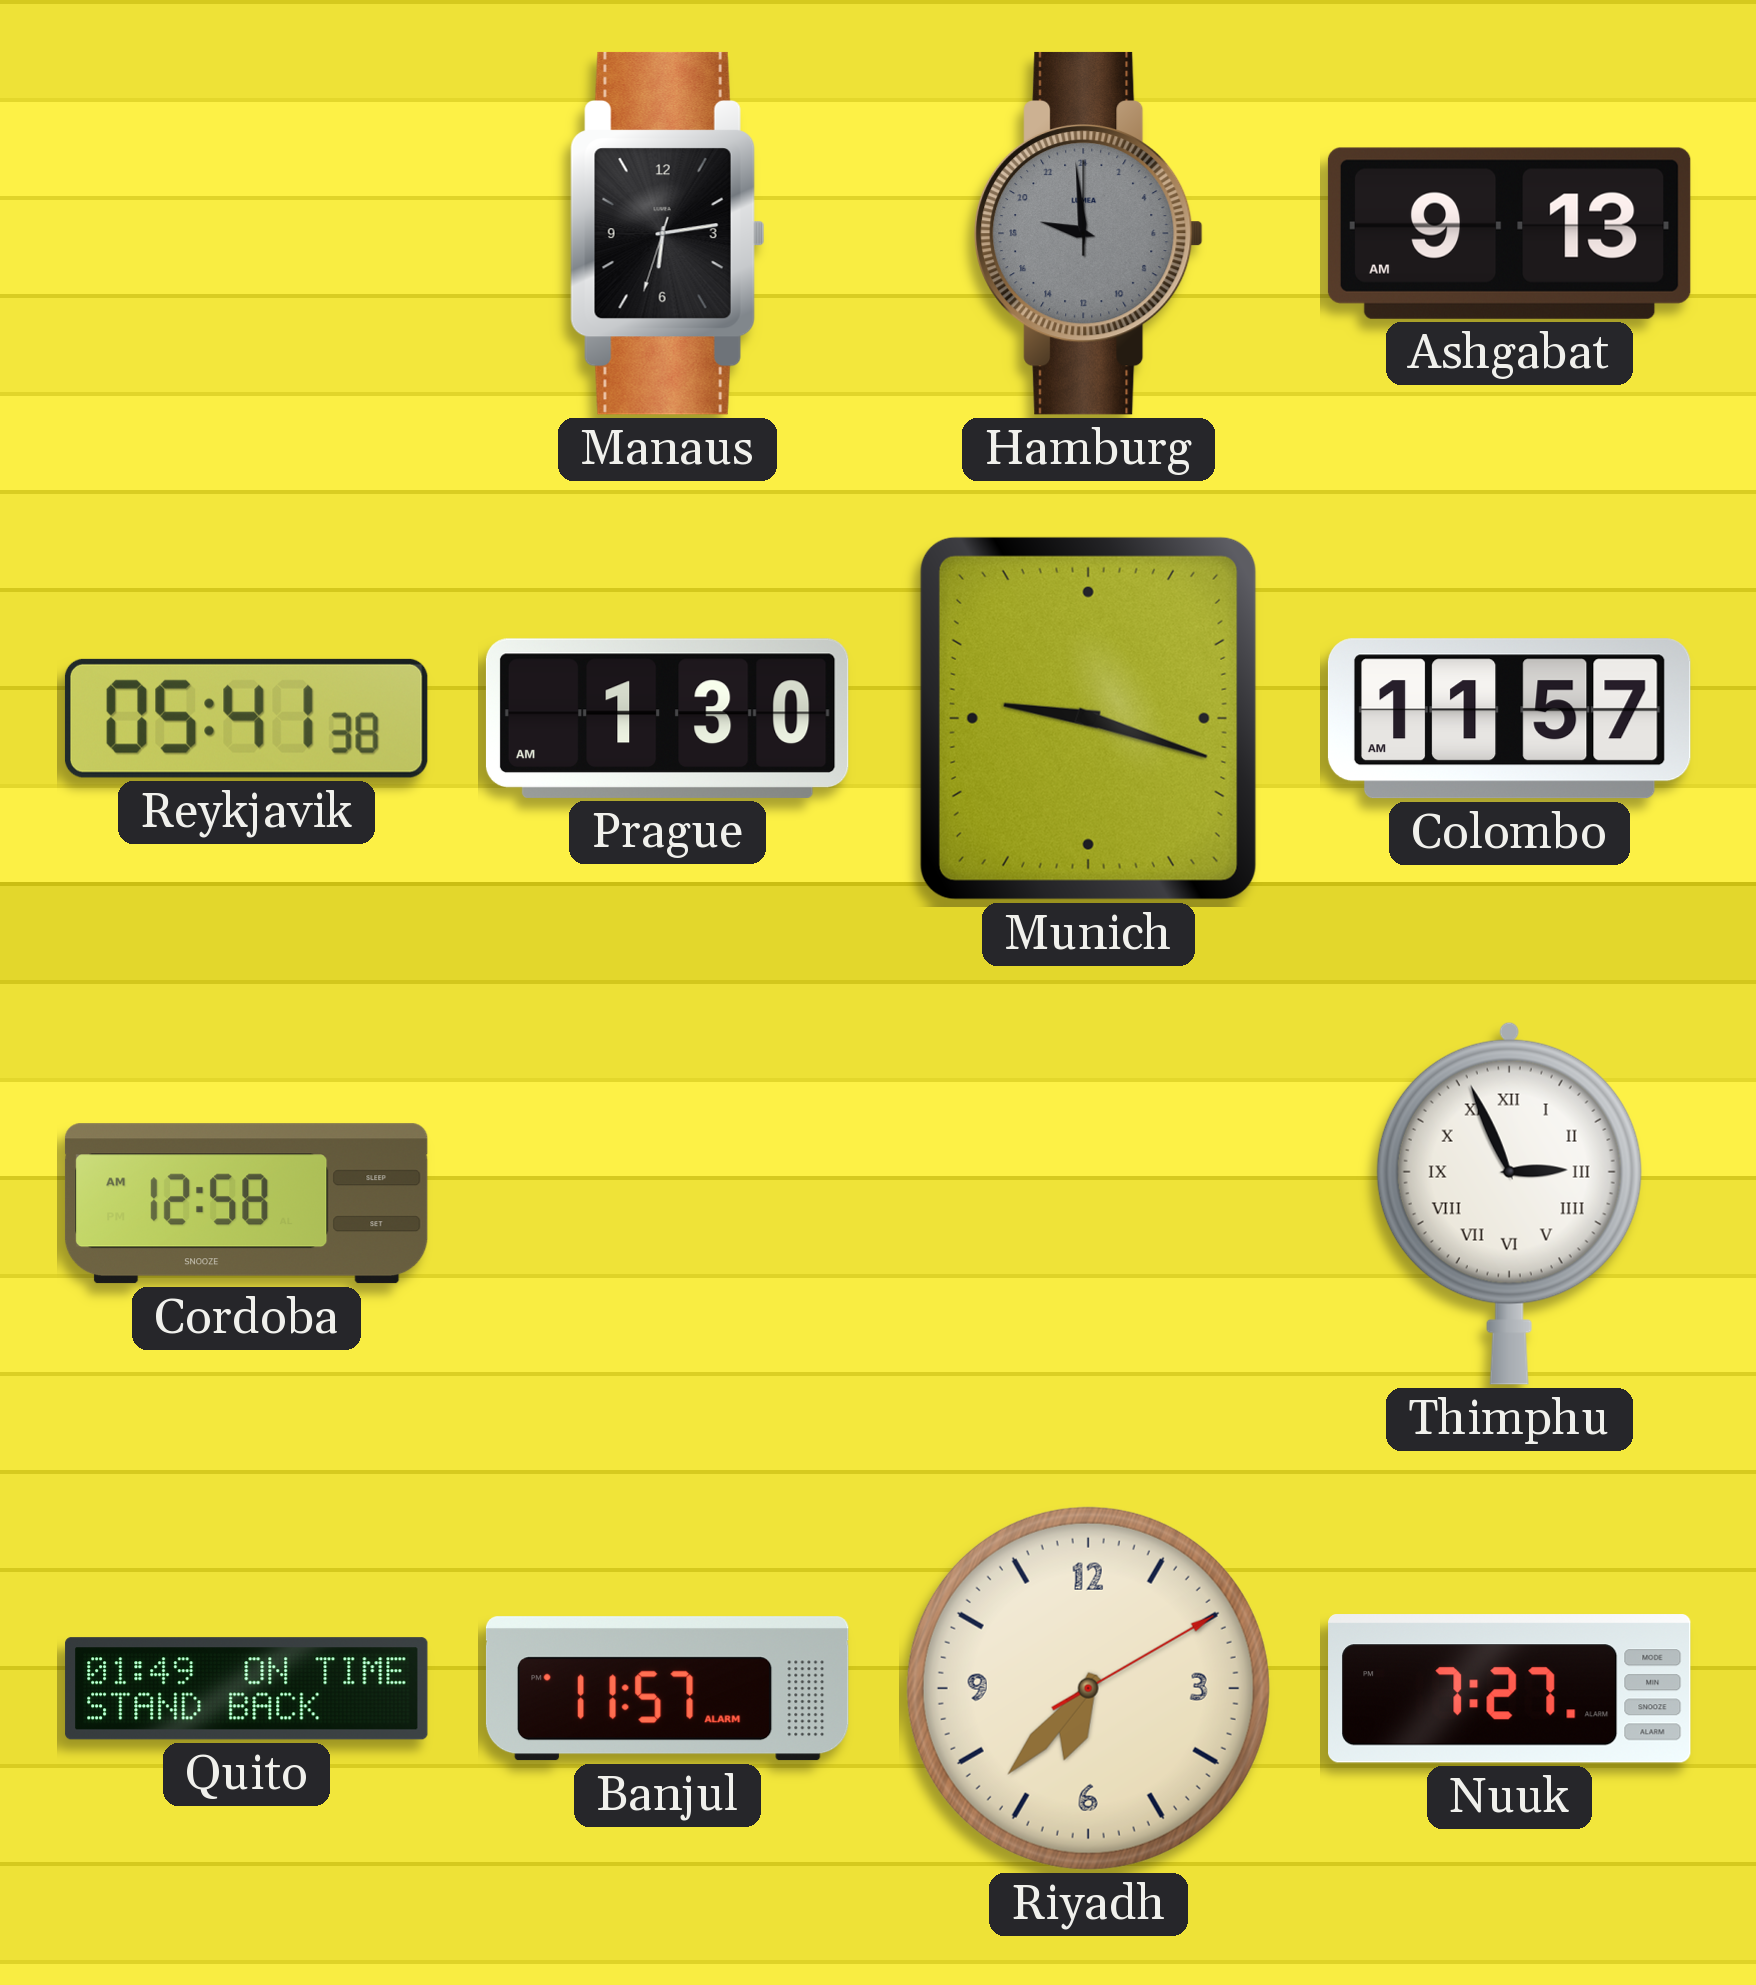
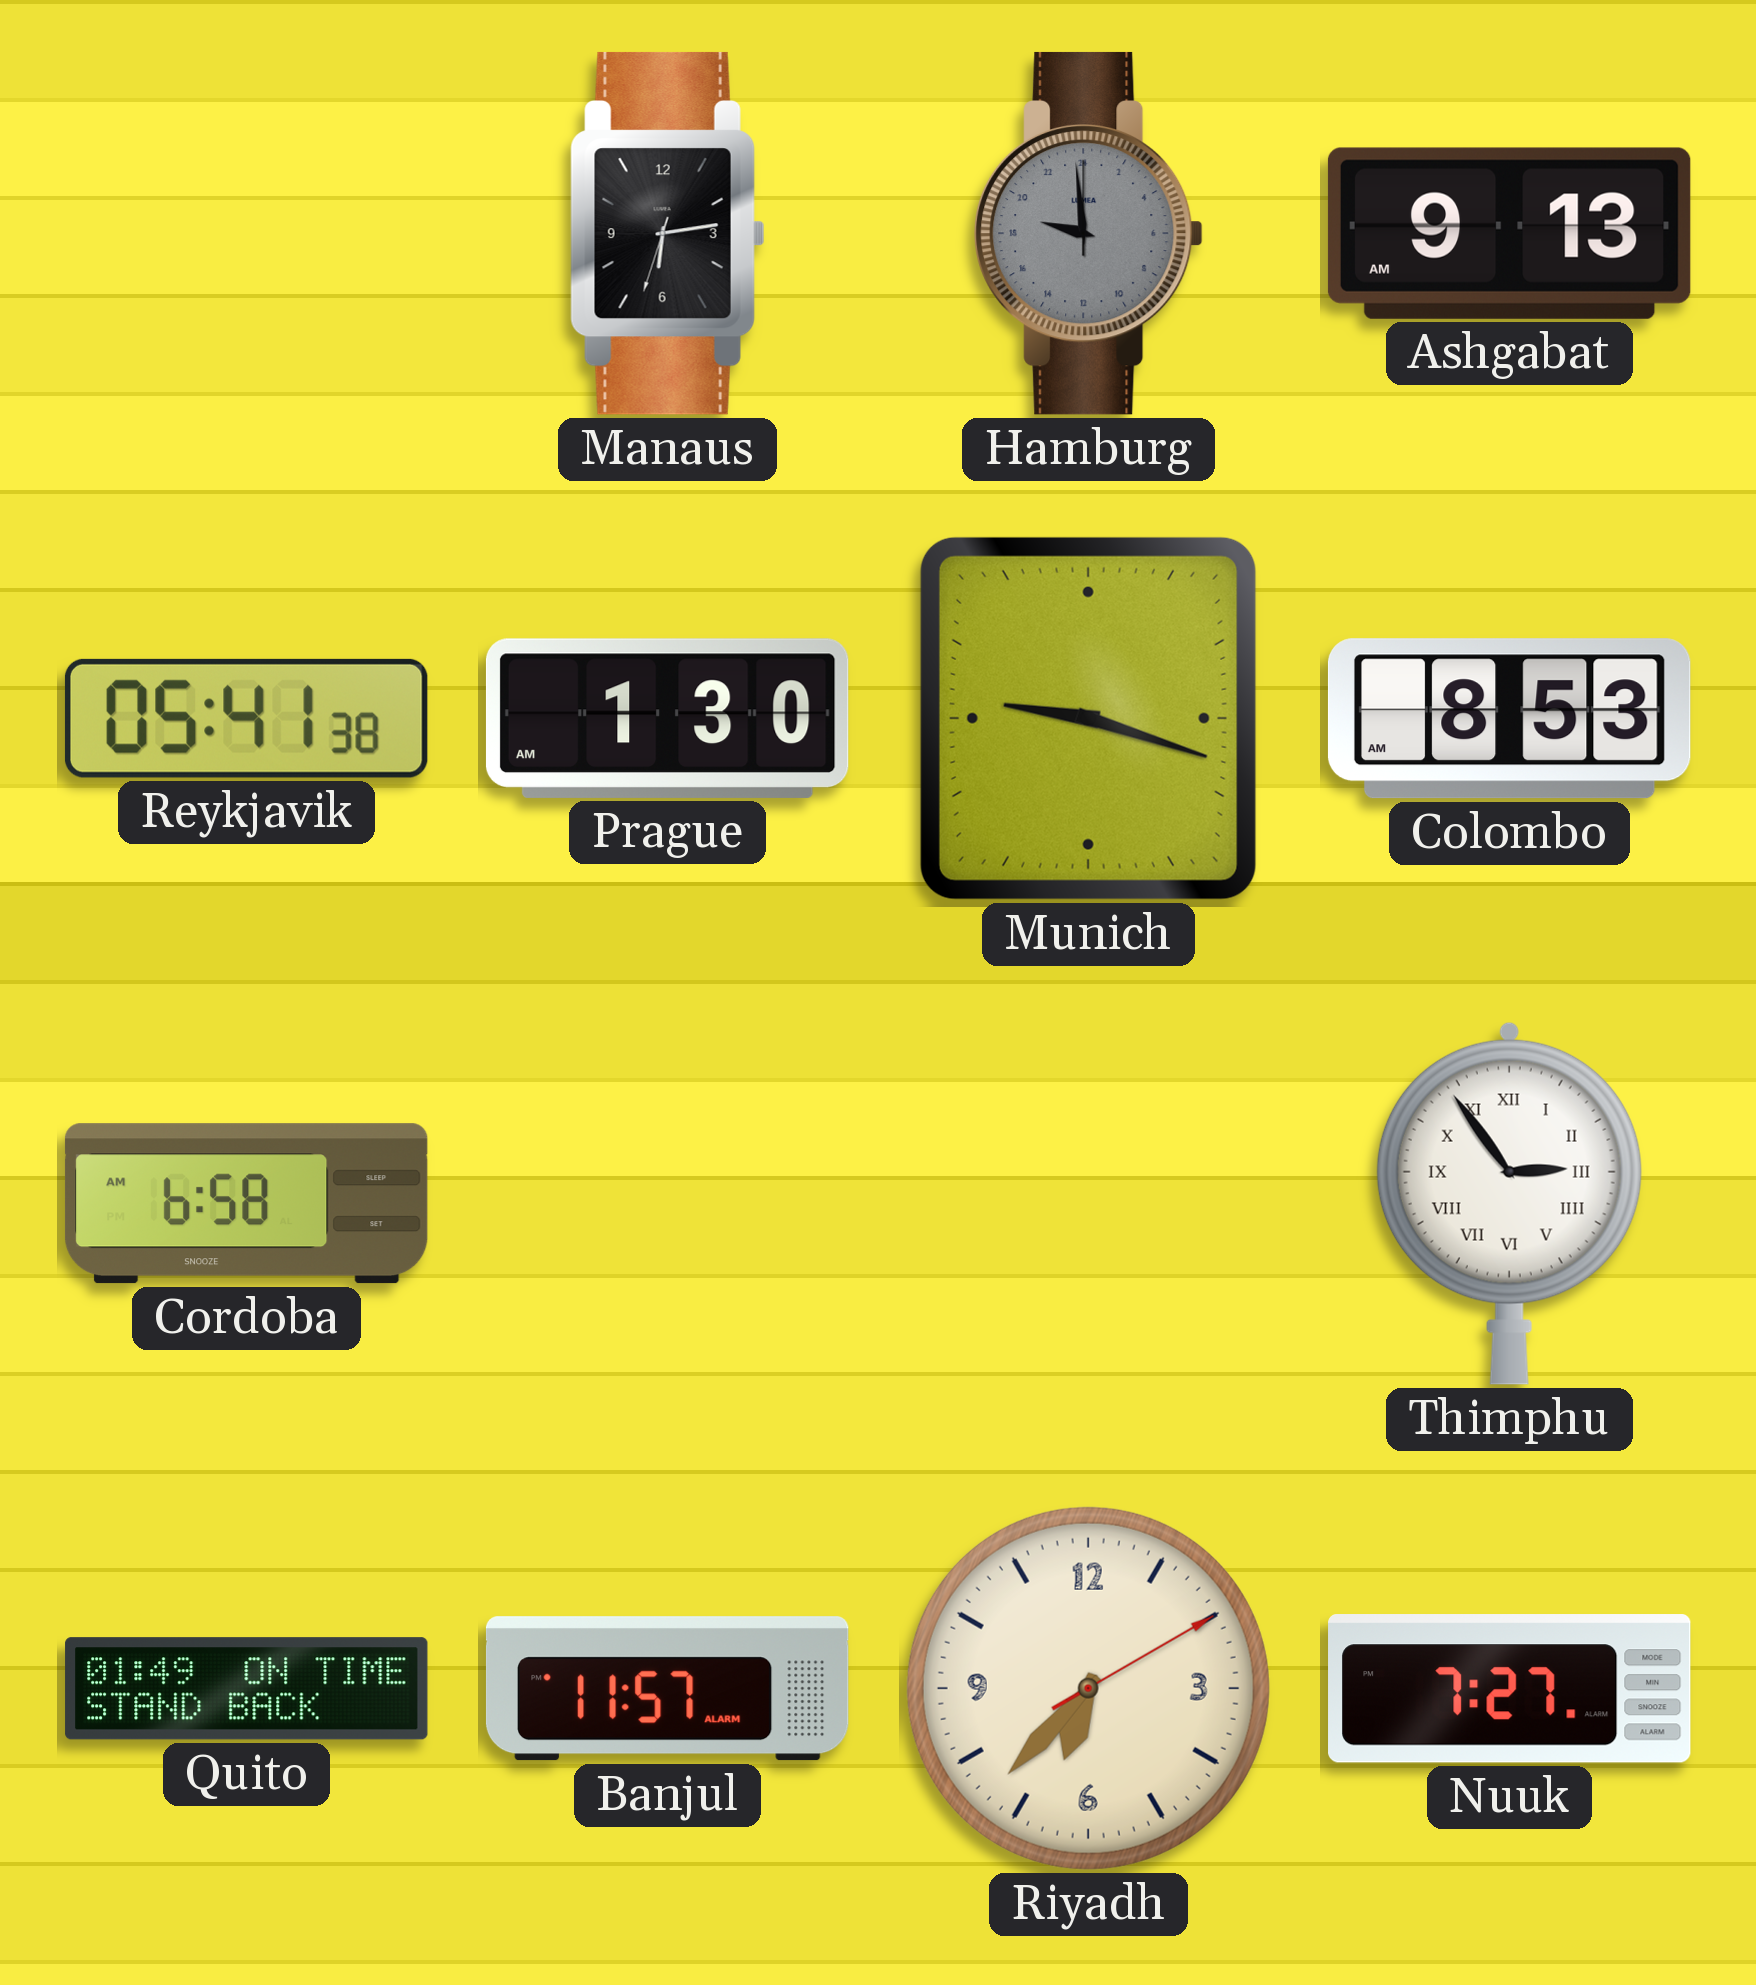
Colombo: 11:57 -> 8:53
Cordoba: 12:58 -> 6:58
Thimphu: 2:56 -> 2:54
